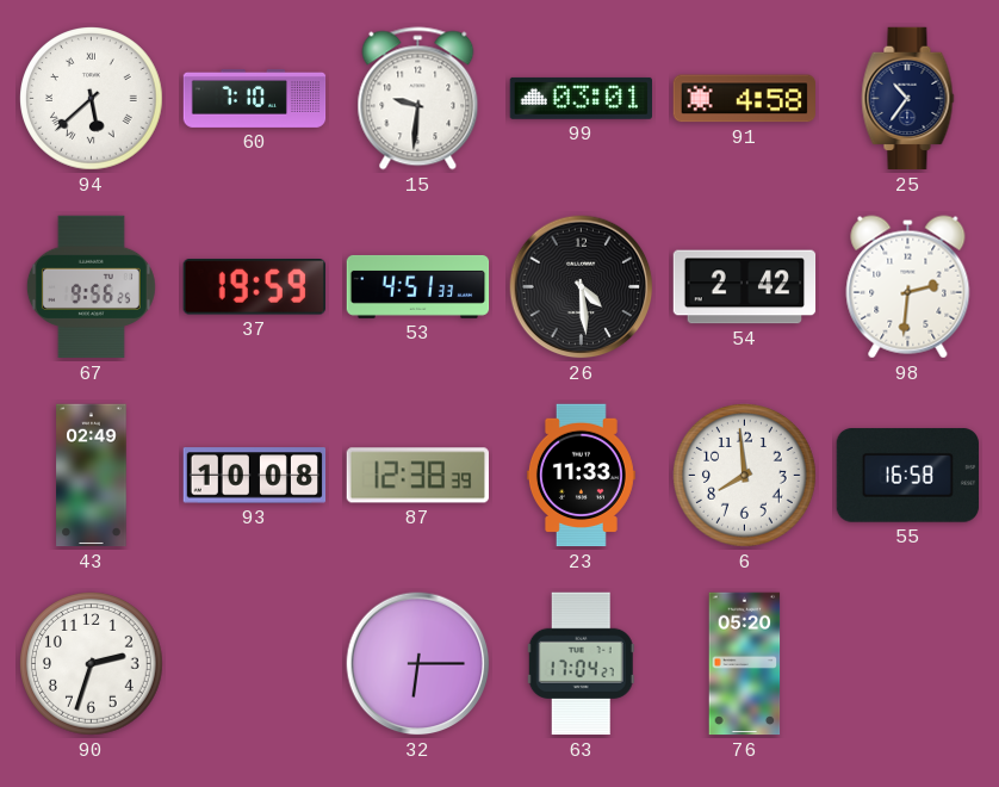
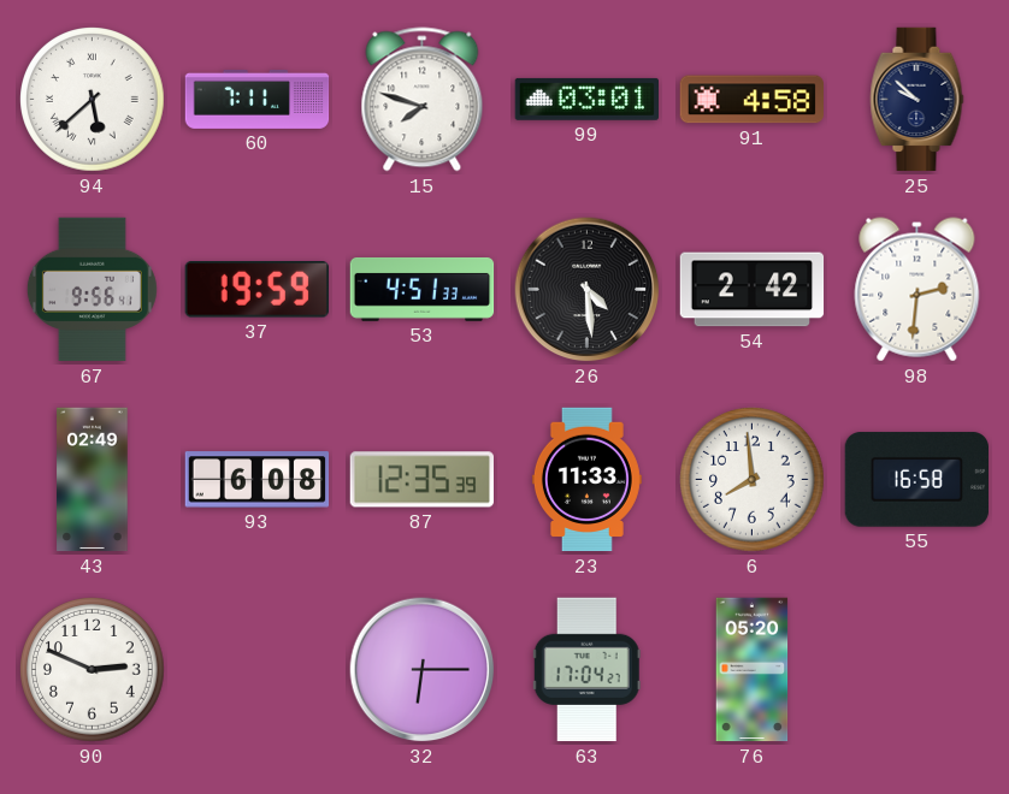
60: 7:10 -> 7:11
15: 9:31 -> 7:48
25: 10:36 -> 9:52
67: 9:56:25 -> 9:56:41
93: 10:08 -> 6:08
87: 12:38 -> 12:35
90: 2:33 -> 2:49
